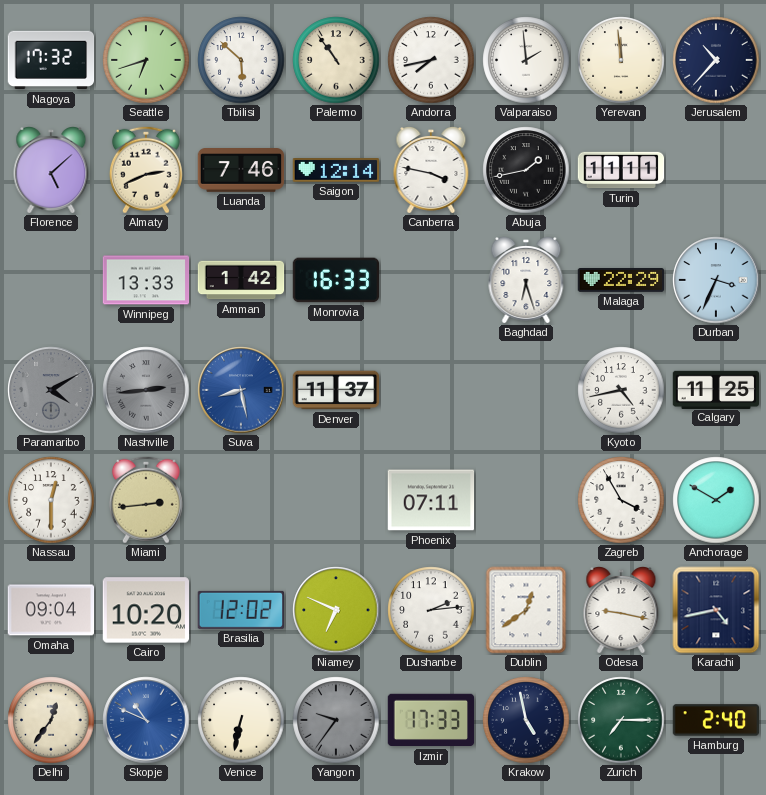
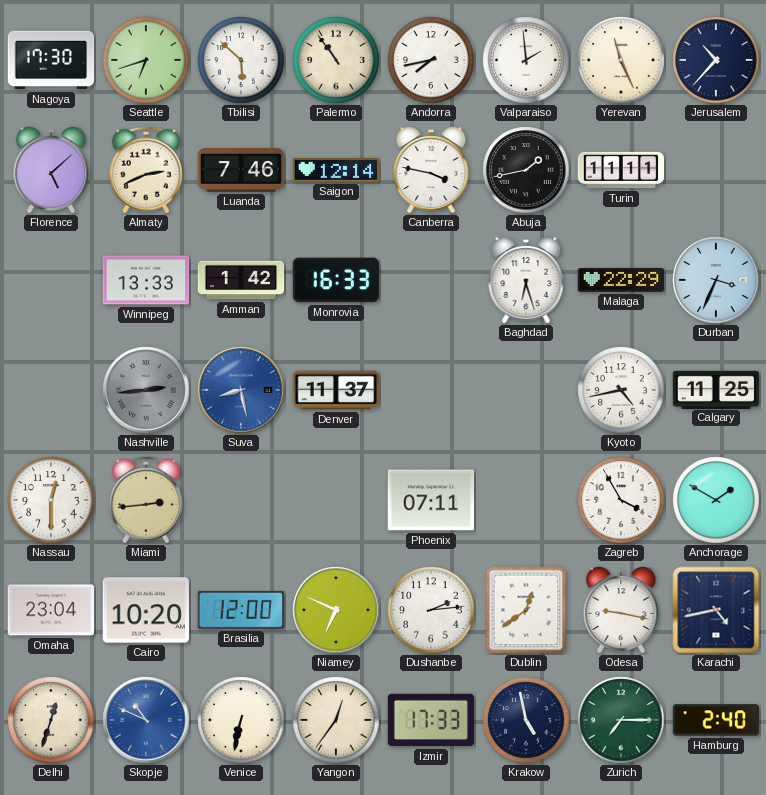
Nagoya: 17:32 -> 17:30
Yerevan: 11:59 -> 11:26
Paramaribo: 4:10 -> none
Omaha: 09:04 -> 23:04
Brasilia: 12:02 -> 12:00
Delhi: 12:36 -> 12:33
Yangon: 9:36 -> 12:36
Yangon dial: grey -> cream
